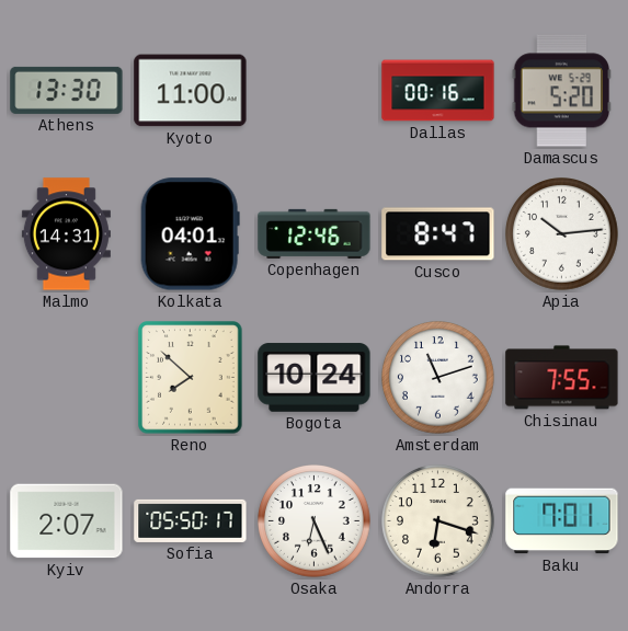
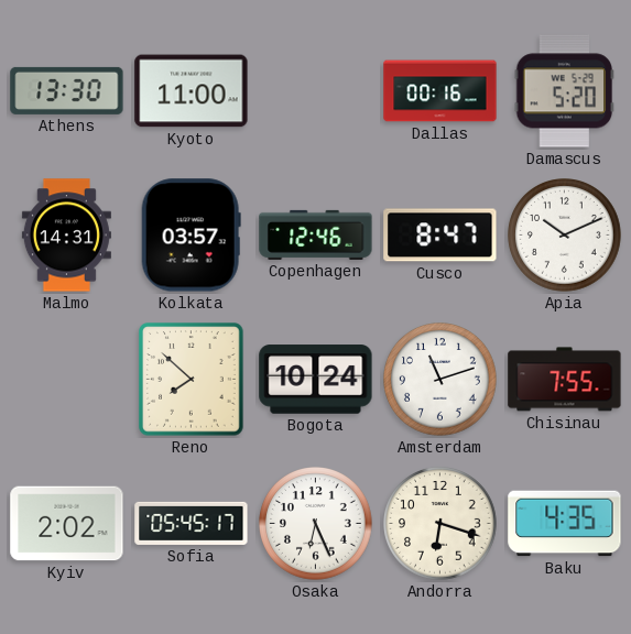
Kolkata: 04:01 -> 03:57
Apia: 10:14 -> 10:11
Kyiv: 2:07 -> 2:02
Sofia: 05:50 -> 05:45
Baku: 7:01 -> 4:35
